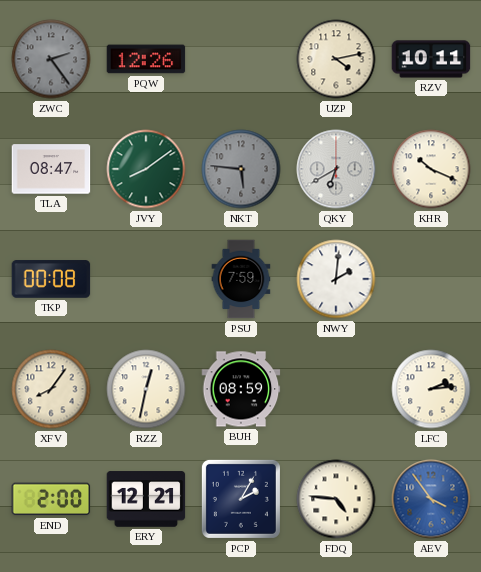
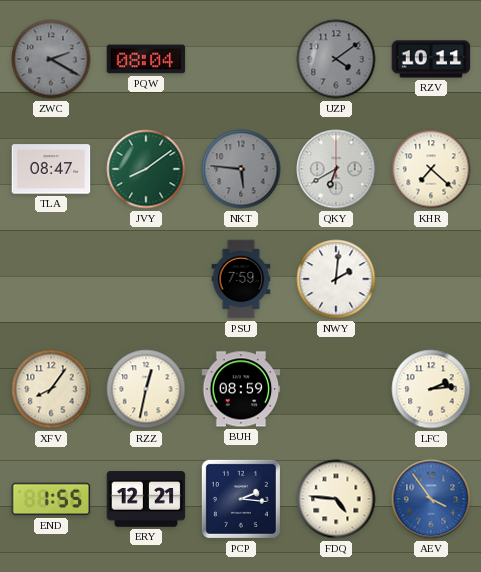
ZWC: 2:24 -> 2:20
PQW: 12:26 -> 08:04
UZP: 4:13 -> 4:09
UZP dial: cream -> grey
KHR: 10:19 -> 7:22
TKP: 00:08 -> none
END: 2:00 -> 1:55
PCP: 2:05 -> 2:16
